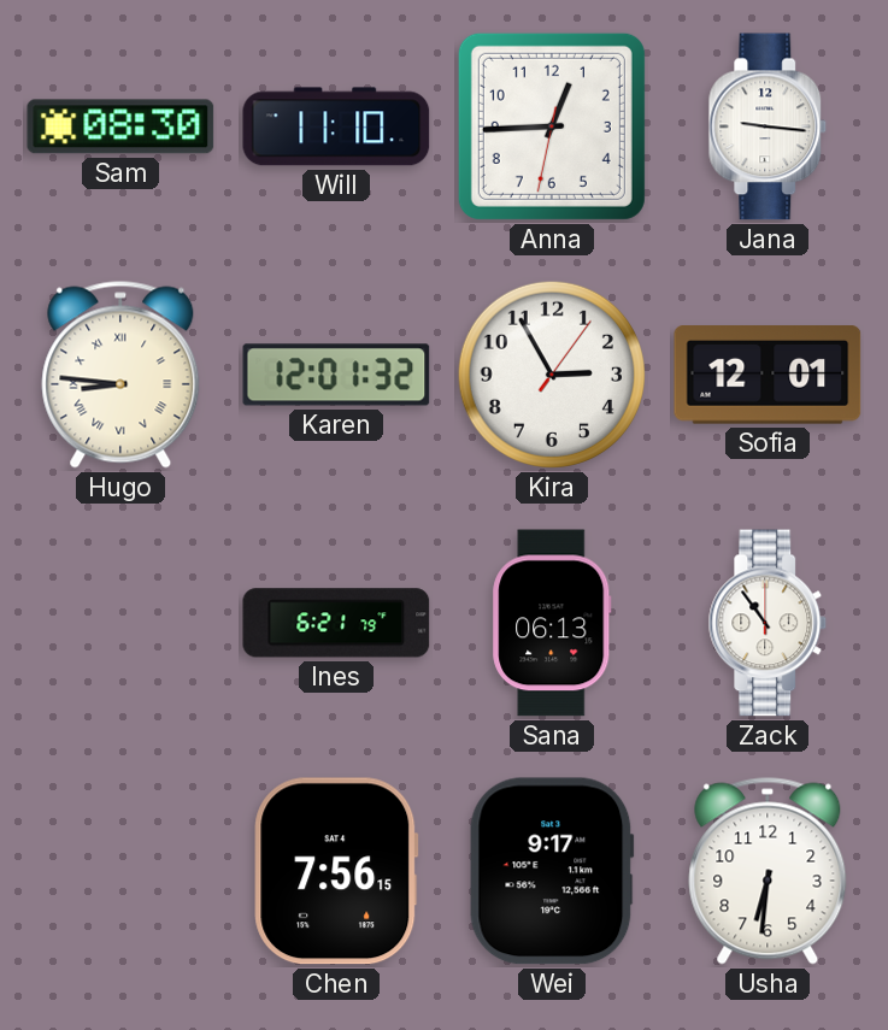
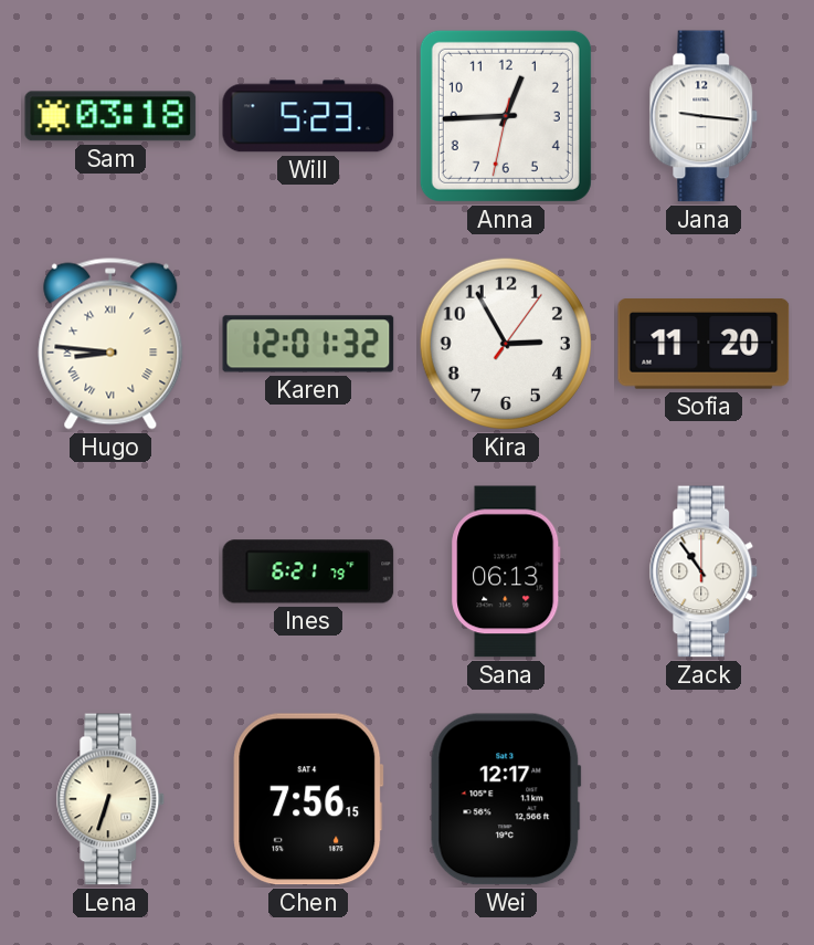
Sam: 08:30 -> 03:18
Will: 11:10 -> 5:23
Sofia: 12:01 -> 11:20
Lena: none -> 6:33
Wei: 9:17 -> 12:17
Usha: 6:31 -> none
